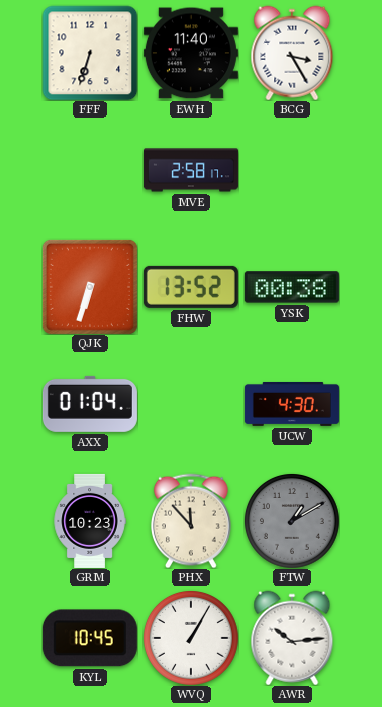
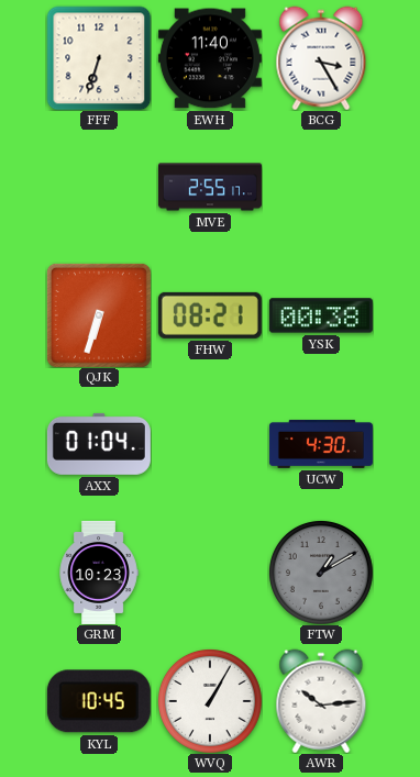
MVE: 2:58 -> 2:55
FHW: 13:52 -> 08:21
PHX: 11:53 -> none
